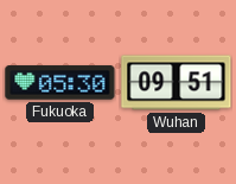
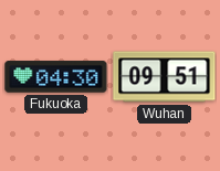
Fukuoka: 05:30 -> 04:30
